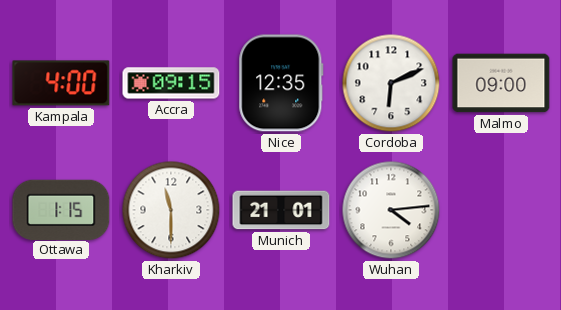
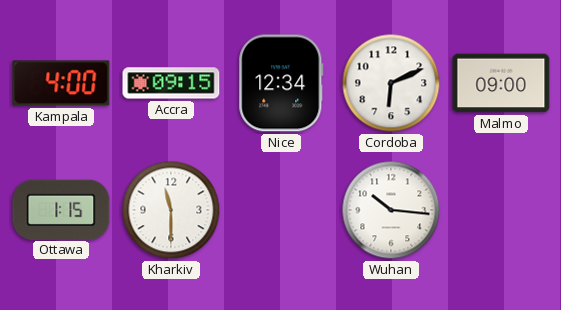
Nice: 12:35 -> 12:34
Munich: 21:01 -> none
Wuhan: 4:14 -> 10:16
